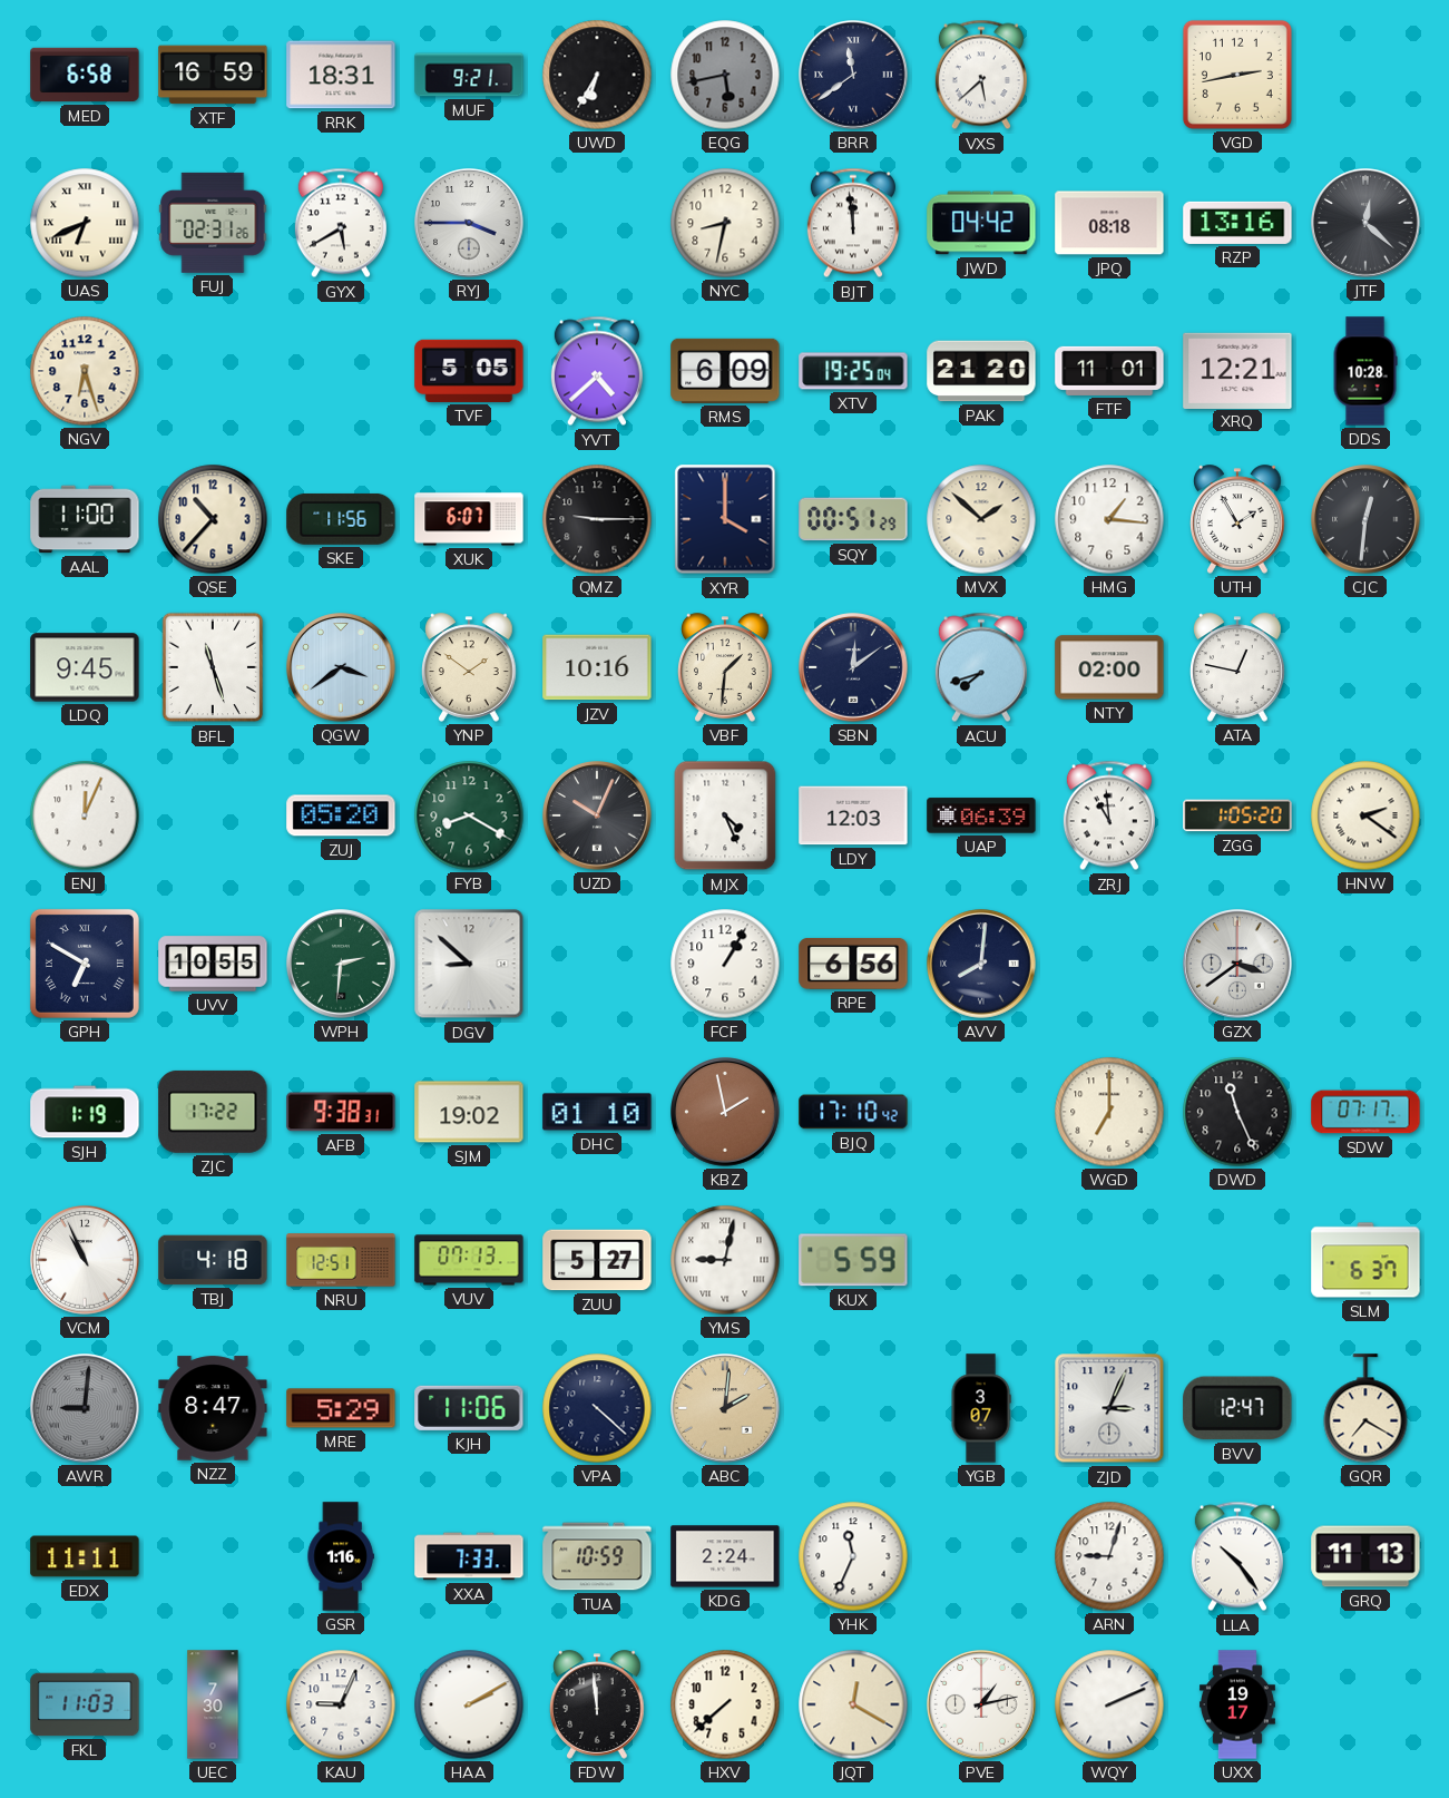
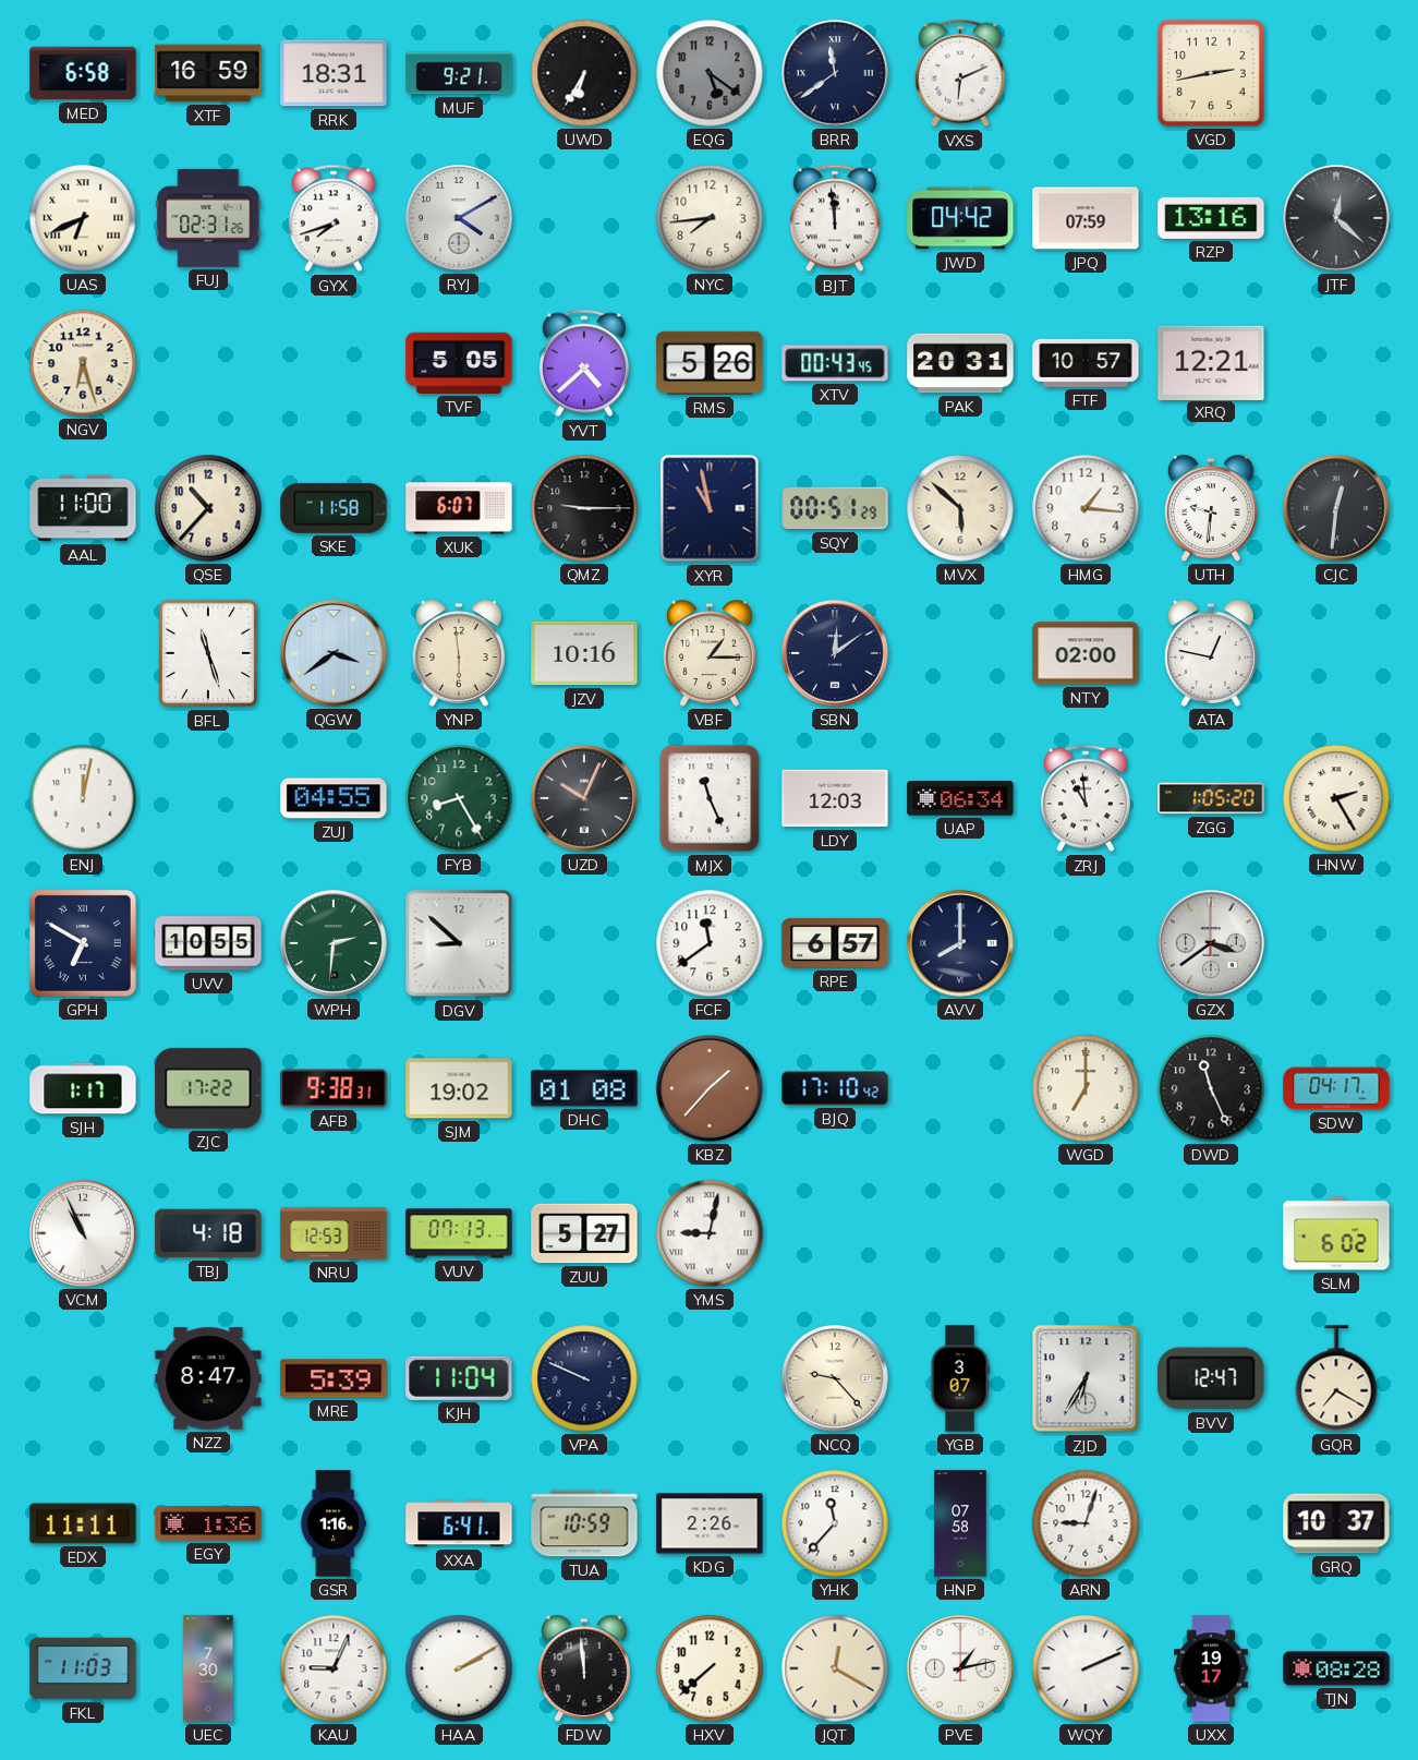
EQG: 5:43 -> 5:21
VXS: 5:38 -> 6:11
GYX: 5:40 -> 7:42
RYJ: 3:45 -> 4:10
NYC: 8:32 -> 7:44
JPQ: 08:18 -> 07:59
RMS: 6:09 -> 5:26
XTV: 19:25 -> 00:43
PAK: 21:20 -> 20:31
FTF: 11:01 -> 10:57
DDS: 10:28 -> none
SKE: 11:56 -> 11:58
XYR: 4:00 -> 10:58
MVX: 1:52 -> 5:52
UTH: 1:55 -> 9:31
LDQ: 9:45 -> none
YNP: 1:51 -> 5:59
VBF: 1:31 -> 1:15
ACU: 7:42 -> none
ENJ: 12:04 -> 12:02
ZUJ: 05:20 -> 04:55
FYB: 8:20 -> 8:25
MJX: 4:26 -> 11:26
UAP: 06:39 -> 06:34
HNW: 2:21 -> 2:25
FCF: 1:05 -> 11:39
RPE: 6:56 -> 6:57
AVV: 8:01 -> 8:00
SJH: 1:19 -> 1:17
DHC: 01:10 -> 01:08
KBZ: 1:58 -> 1:37
SDW: 07:17 -> 04:17
NRU: 12:51 -> 12:53
KUX: 5:59 -> none
SLM: 6:37 -> 6:02
AWR: 9:01 -> none
MRE: 5:29 -> 5:39
KJH: 11:06 -> 11:04
VPA: 4:22 -> 9:49
ABC: 2:01 -> none
NCQ: none -> 9:23
ZJD: 3:04 -> 6:35
EGY: none -> 1:36
XXA: 7:33 -> 6:41
KDG: 2:24 -> 2:26
YHK: 11:34 -> 11:37
HNP: none -> 07:58
LLA: 10:24 -> none
GRQ: 11:13 -> 10:37
TJN: none -> 08:28
